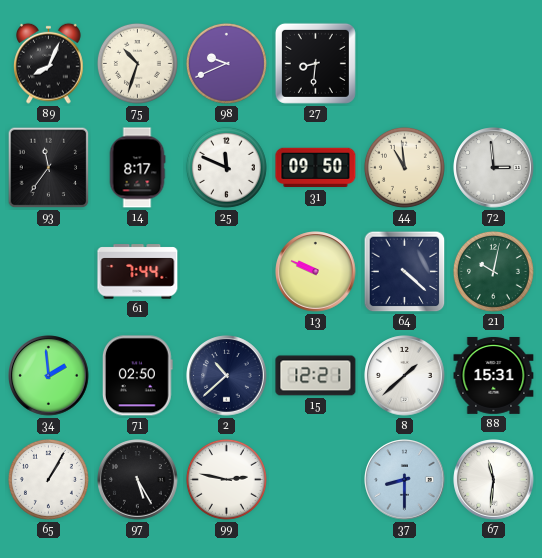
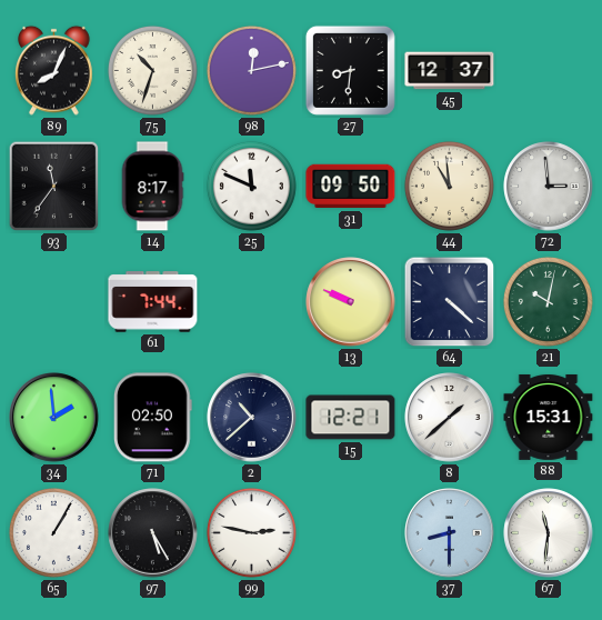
98: 9:41 -> 12:13
45: none -> 12:37
